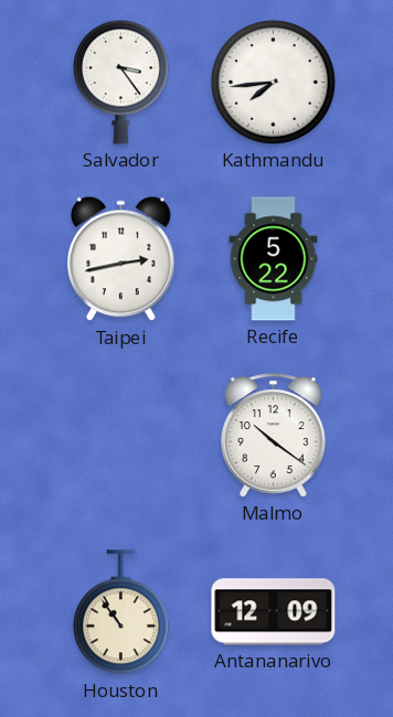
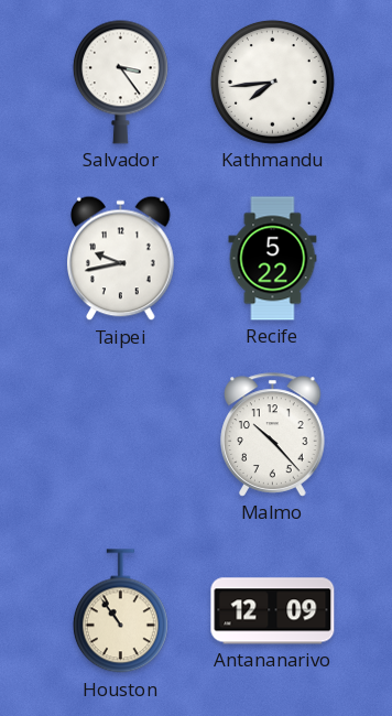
Taipei: 2:43 -> 9:43
Malmo: 10:21 -> 10:23
